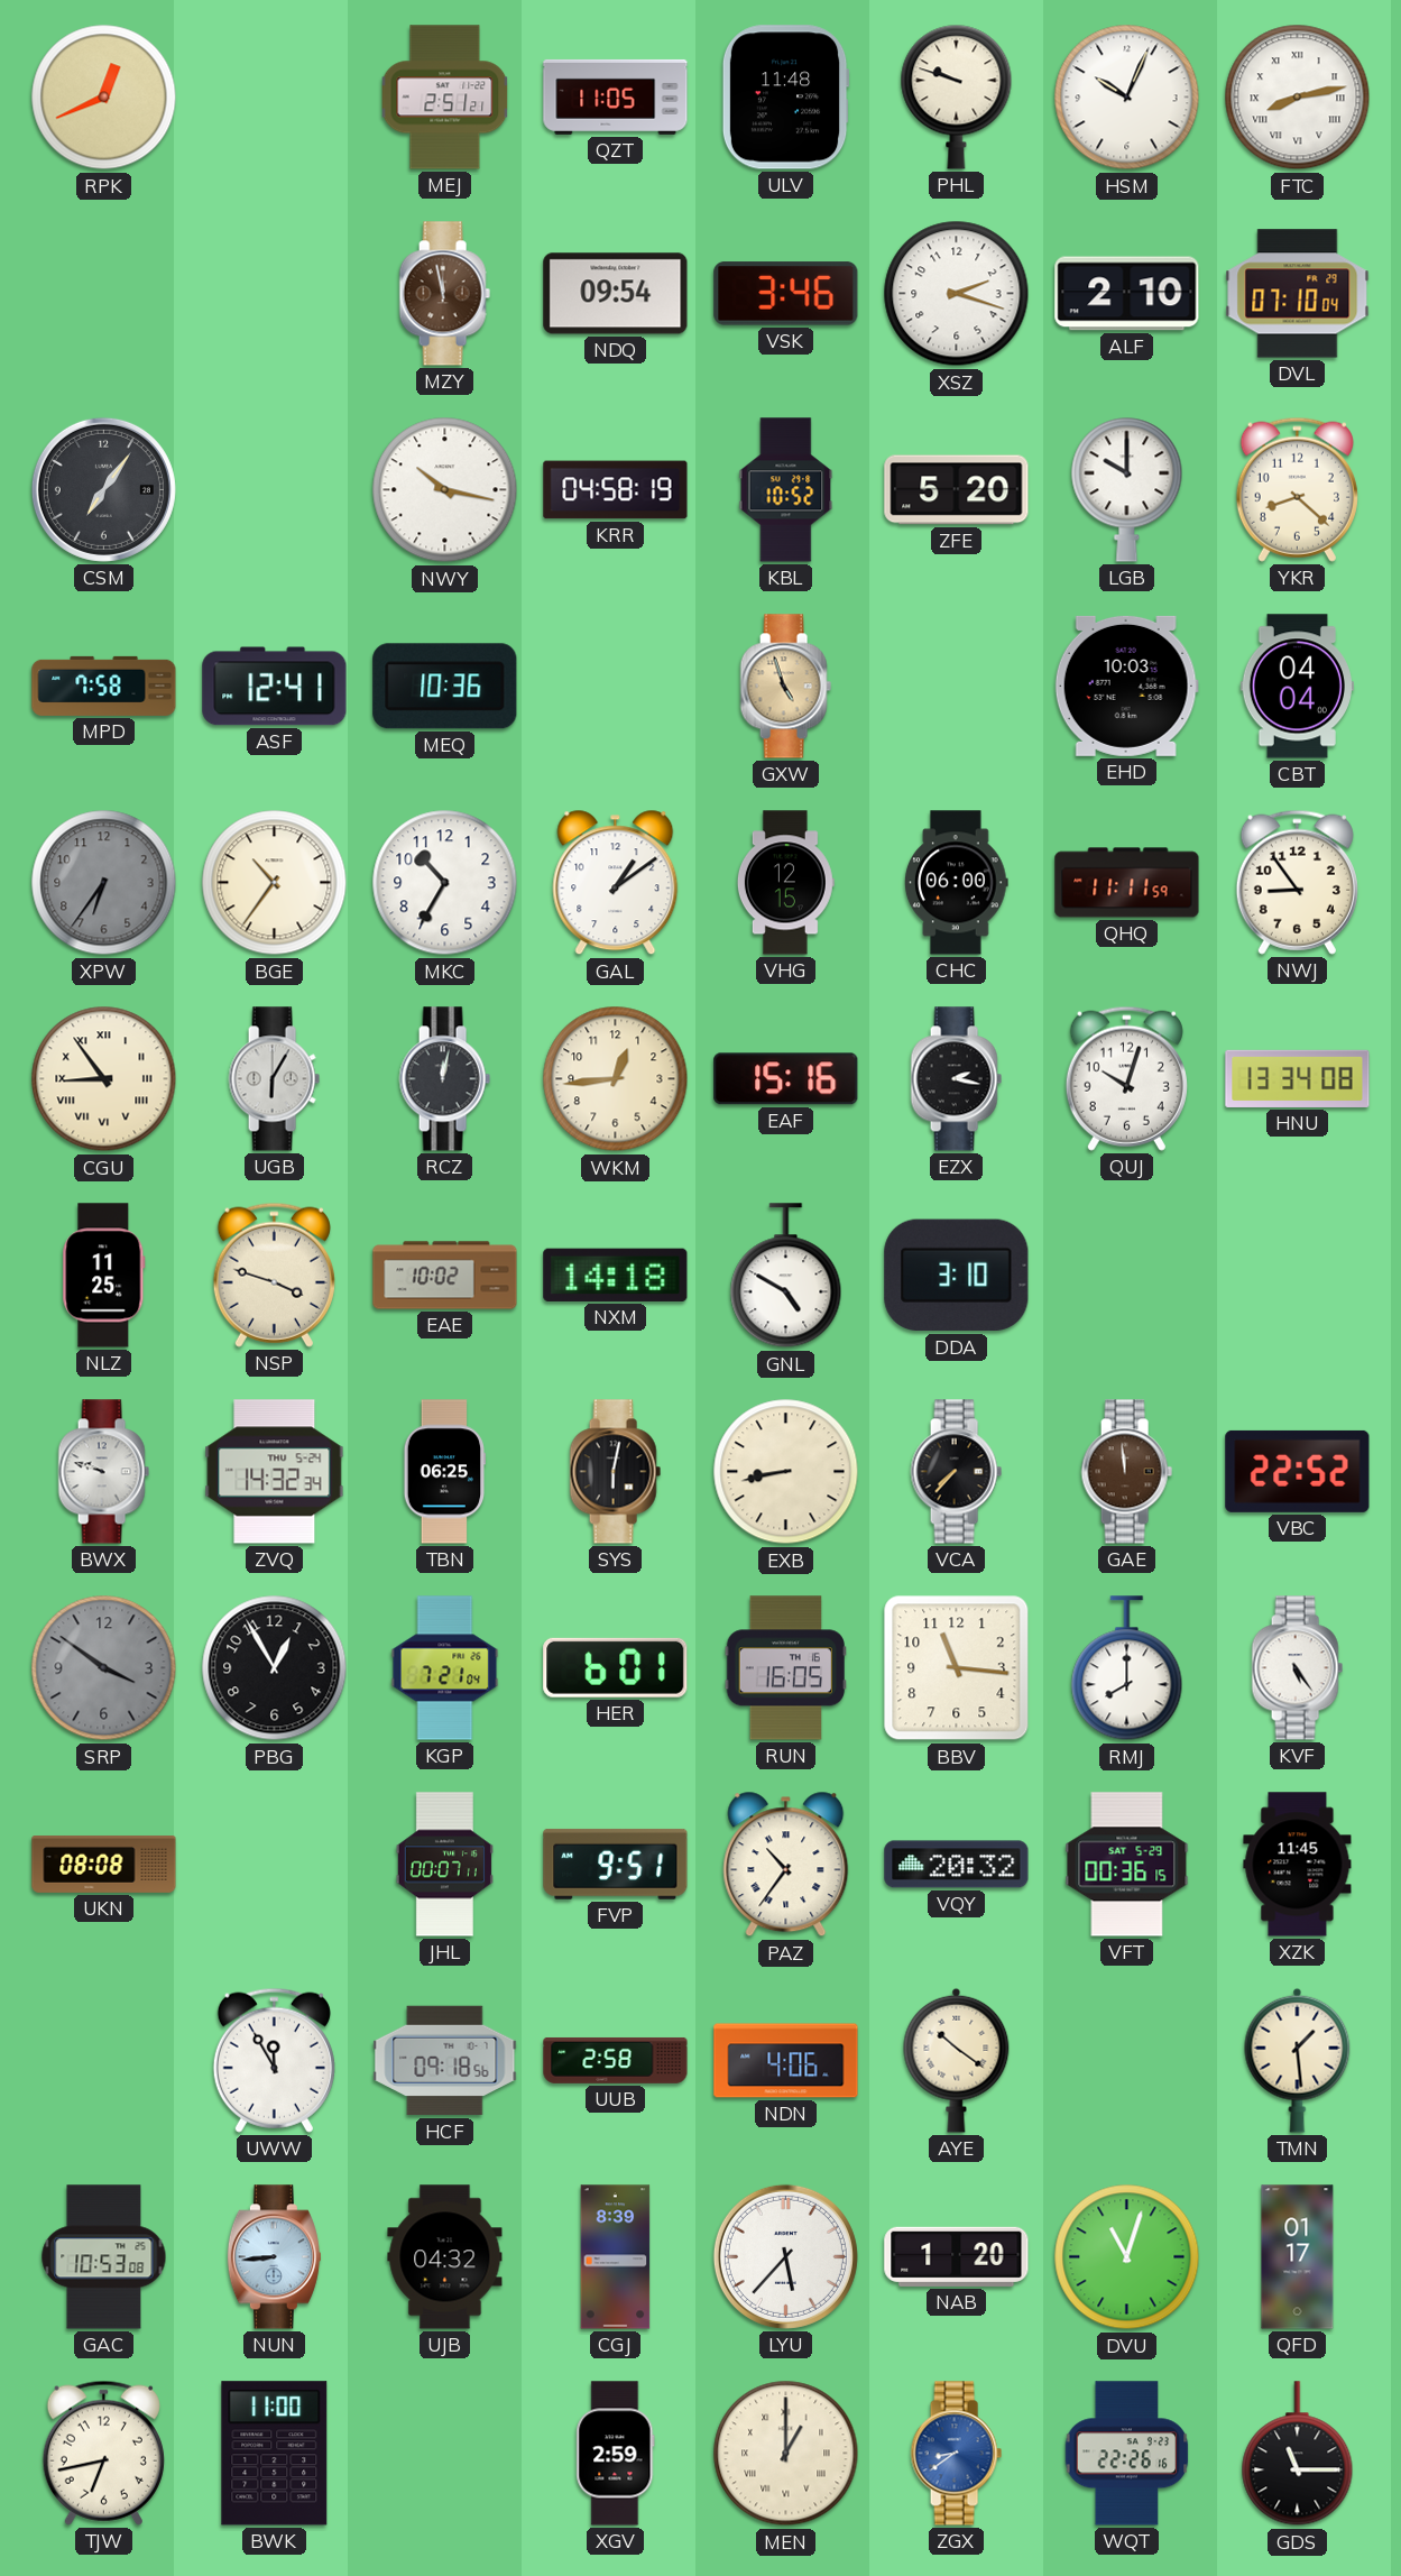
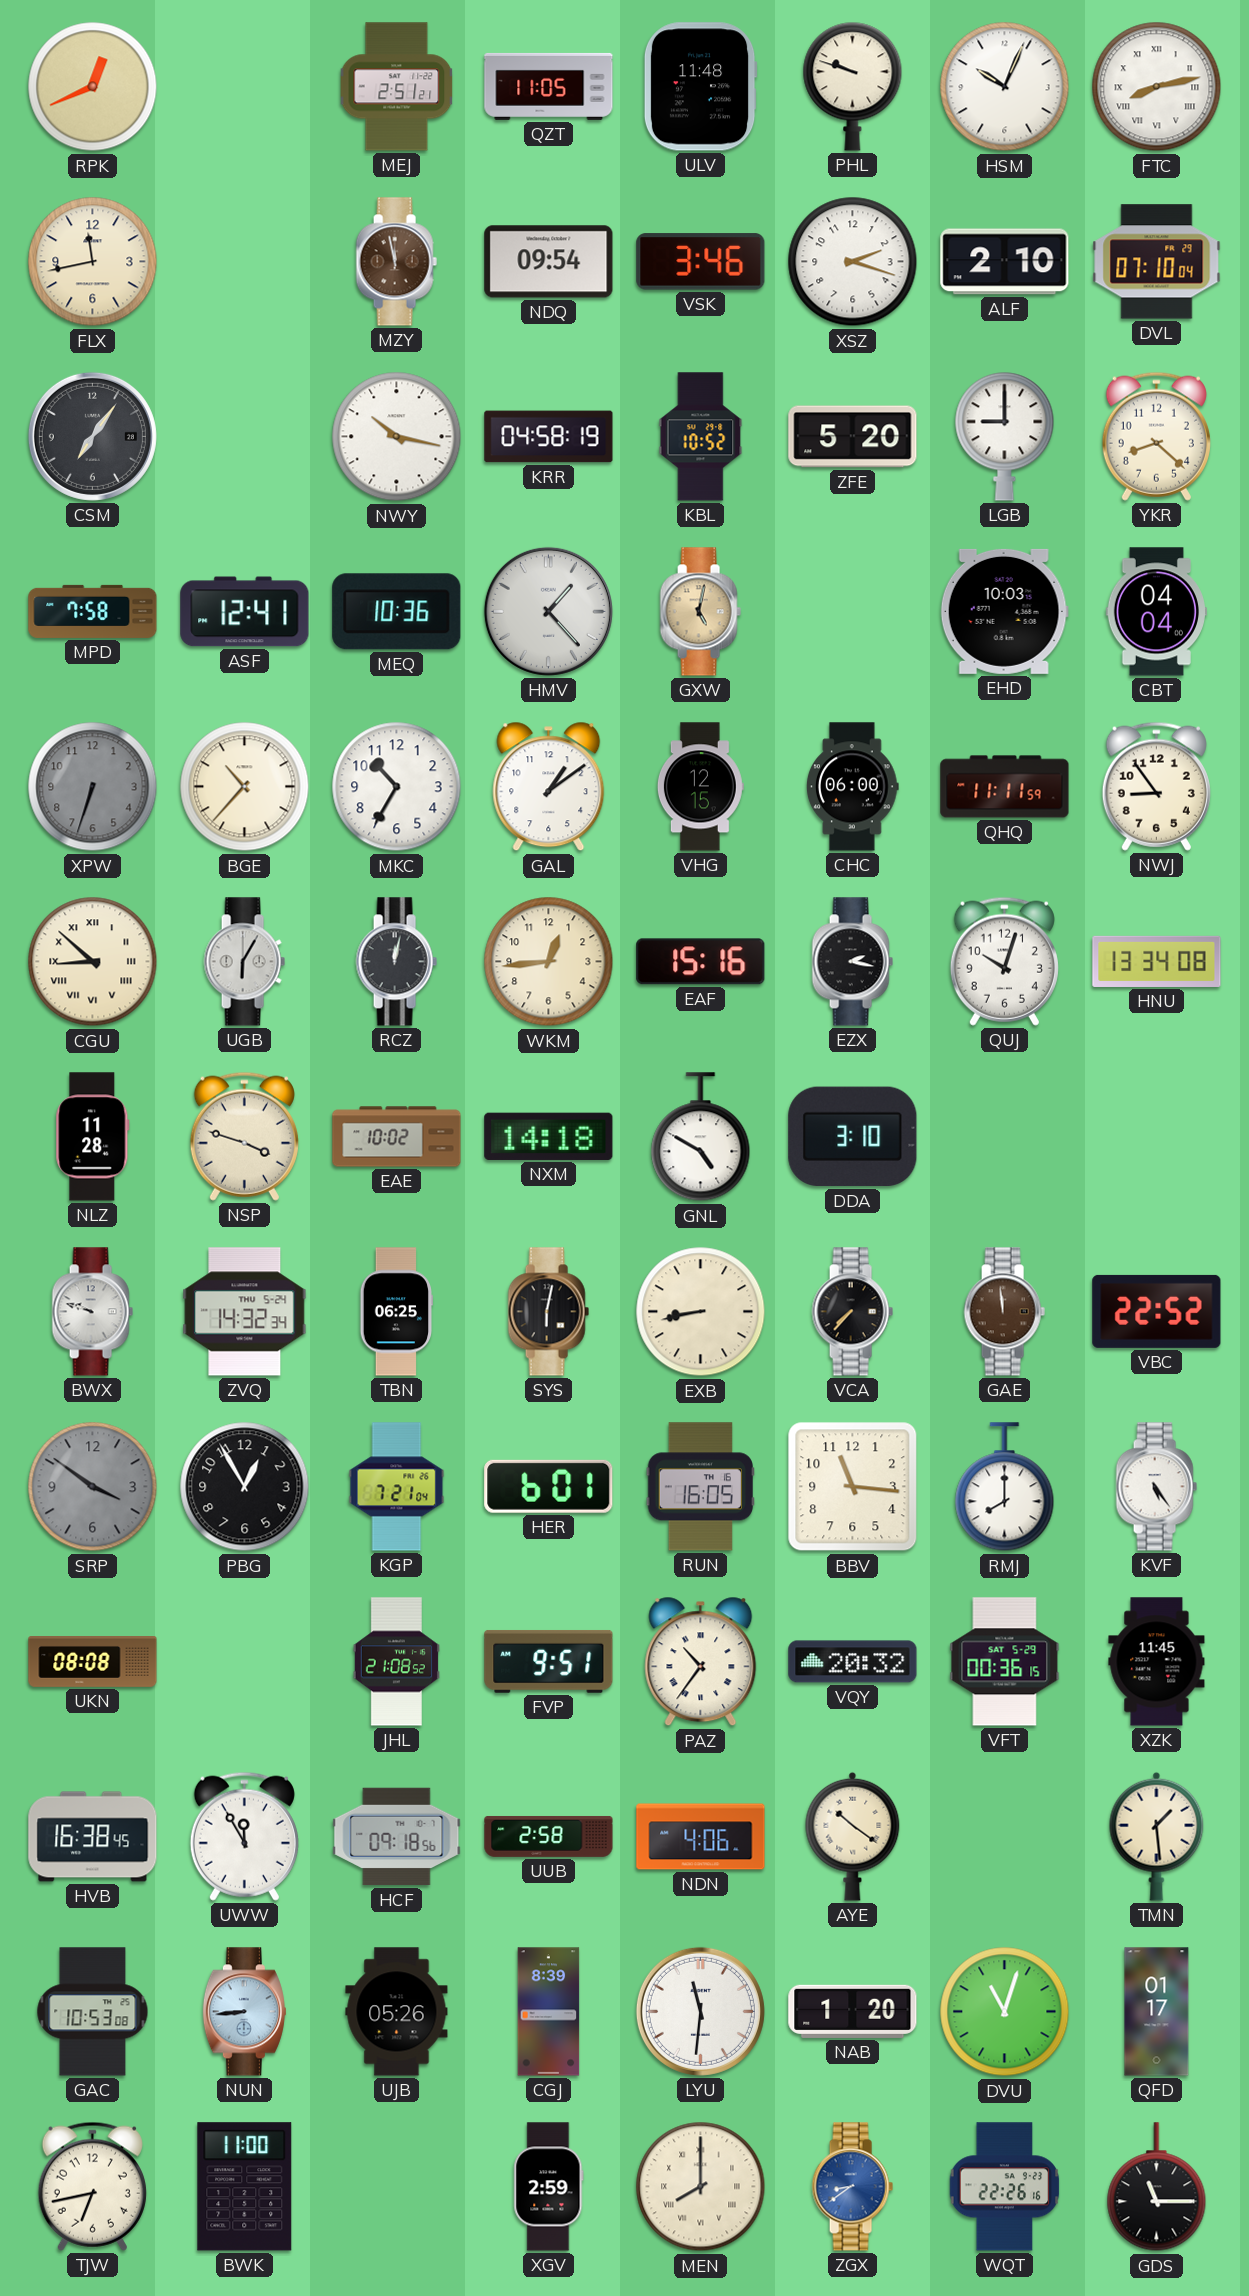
FLX: none -> 11:43
LGB: 10:00 -> 9:00
HMV: none -> 1:23
GXW: 4:57 -> 5:02
XPW: 6:36 -> 6:33
BGE: 10:36 -> 10:37
CGU: 8:54 -> 8:52
NLZ: 11:25 -> 11:28
JHL: 00:07 -> 21:08
HVB: none -> 16:38
UJB: 04:32 -> 05:26
LYU: 5:37 -> 11:31
MEN: 1:00 -> 8:00
